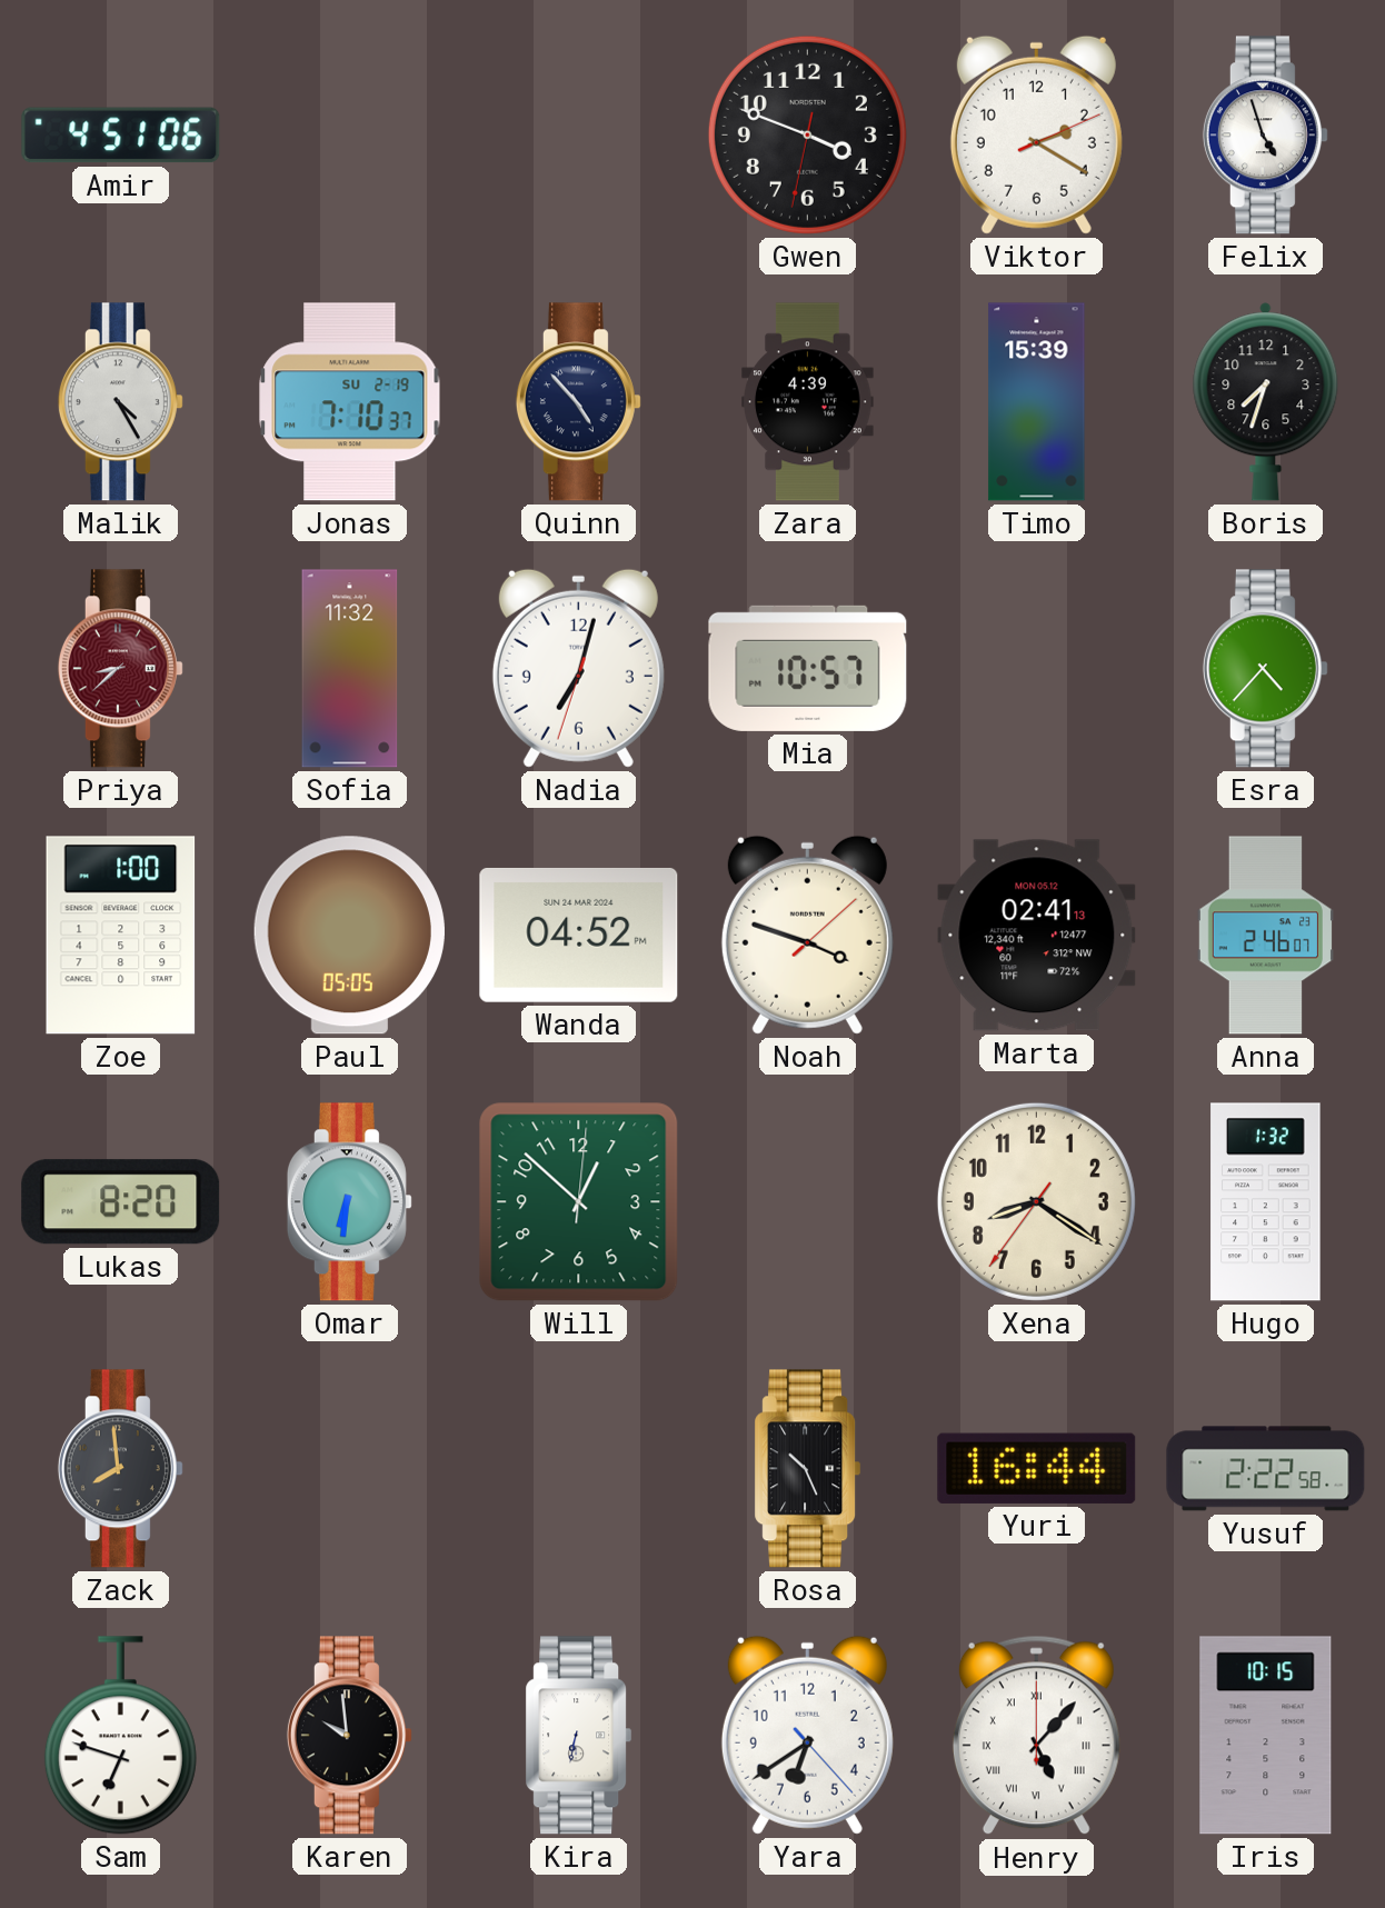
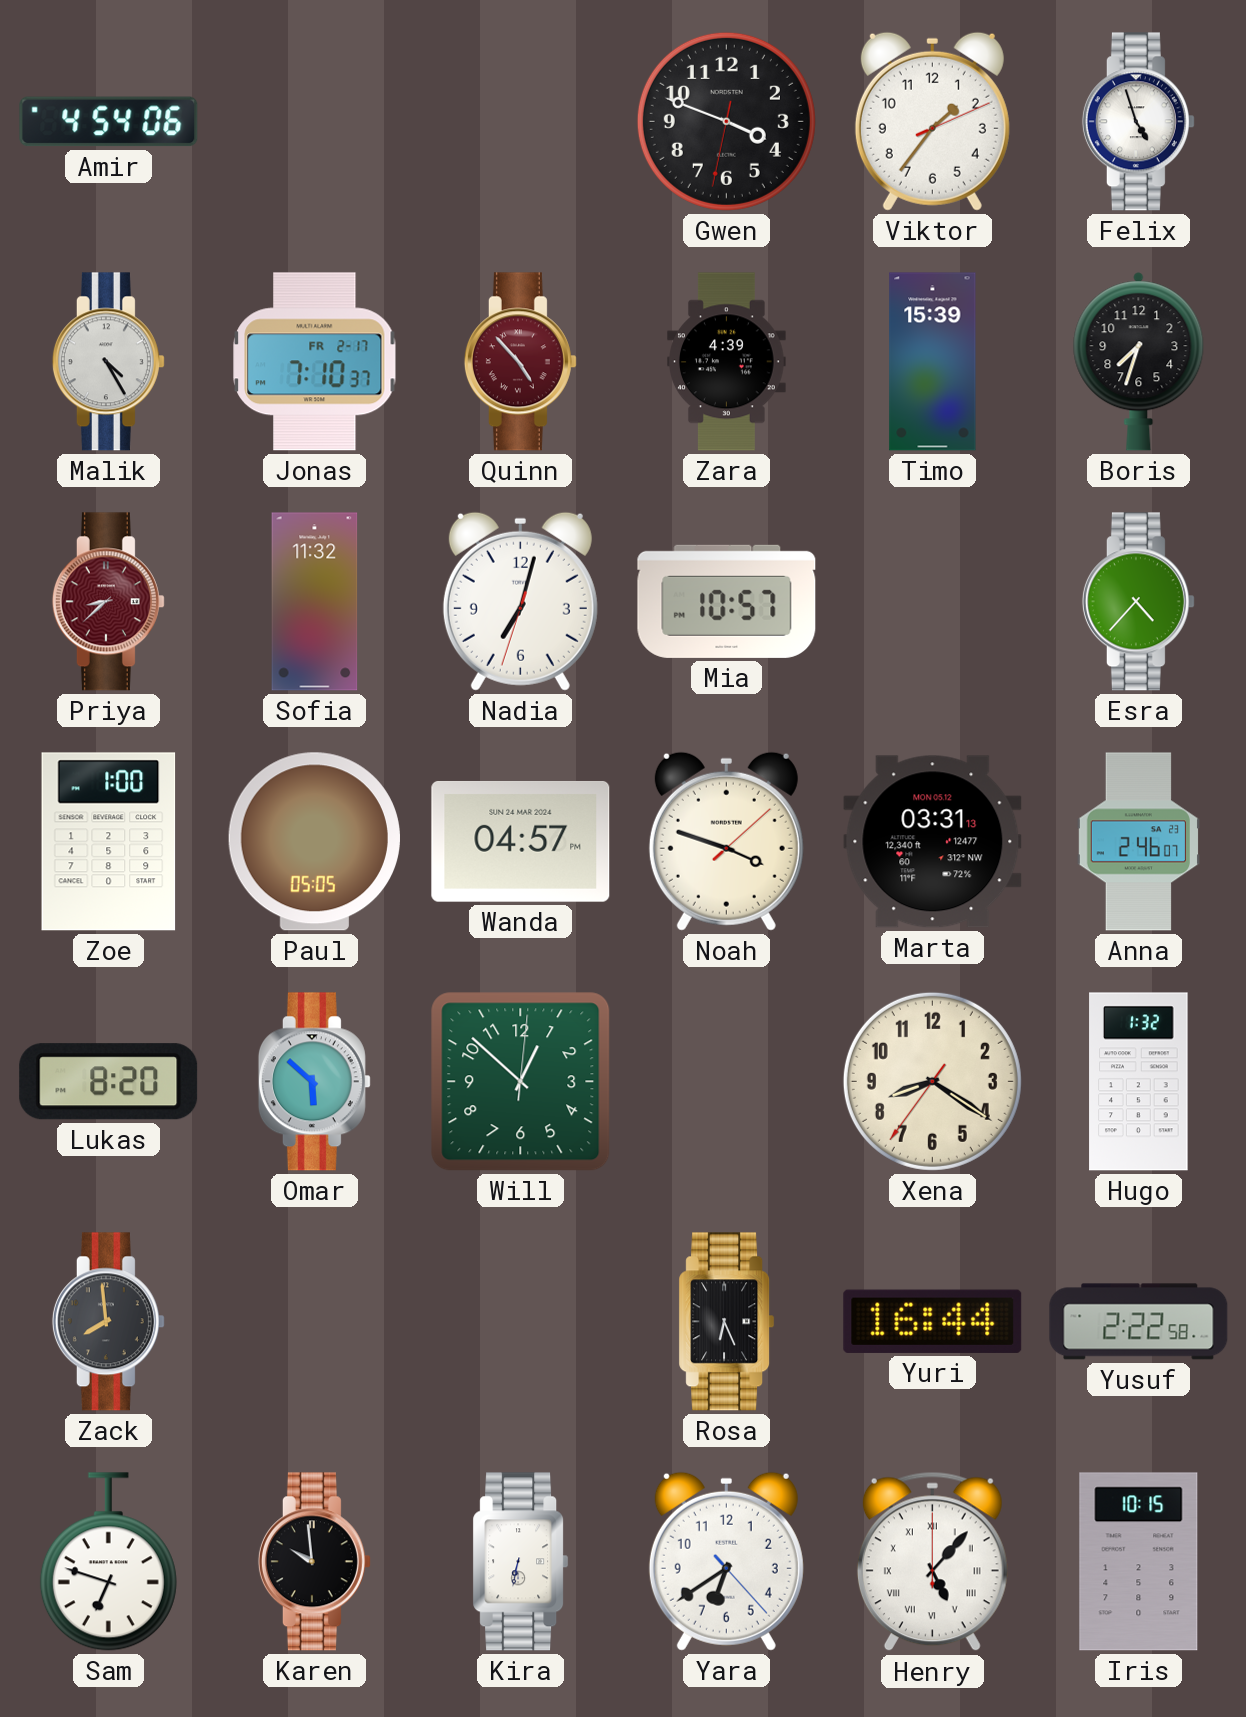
Amir: 4:51 -> 4:54
Viktor: 2:20 -> 1:36
Jonas date: SU 2-19 -> FR 2-17
Quinn dial: navy -> burgundy
Wanda: 04:52 -> 04:57
Marta: 02:41 -> 03:31
Omar: 6:31 -> 5:52
Rosa: 10:26 -> 6:26
